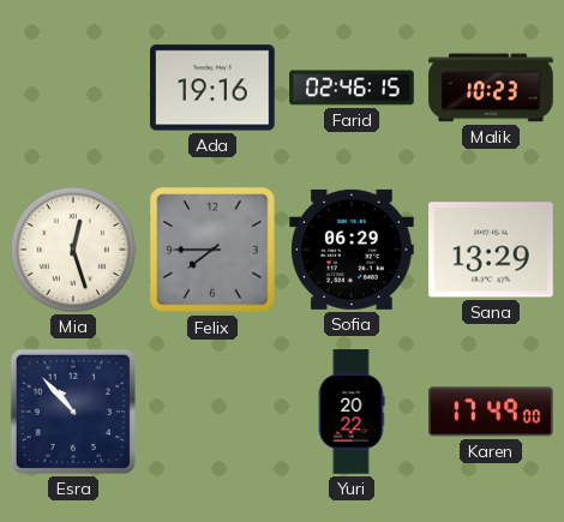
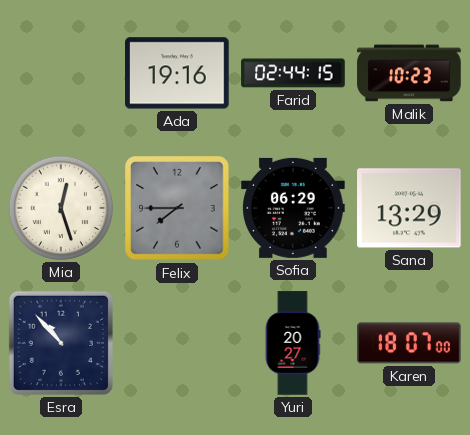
Farid: 02:46 -> 02:44
Yuri: 20:22 -> 20:27
Karen: 17:49 -> 18:07
